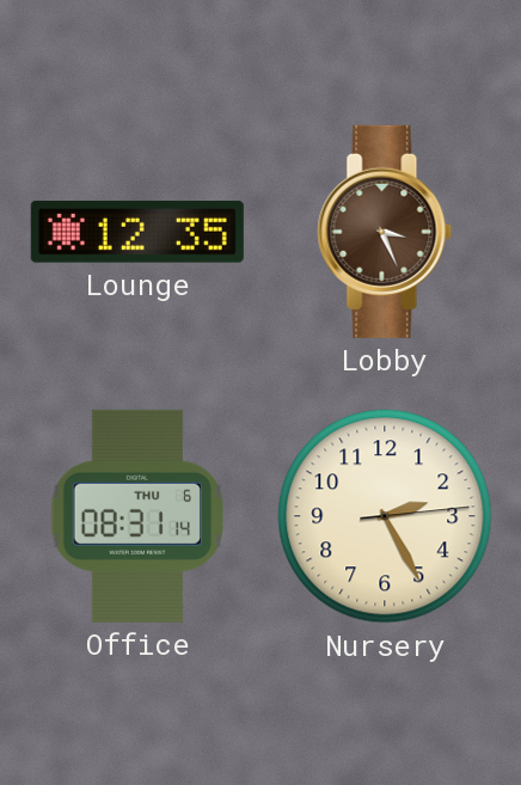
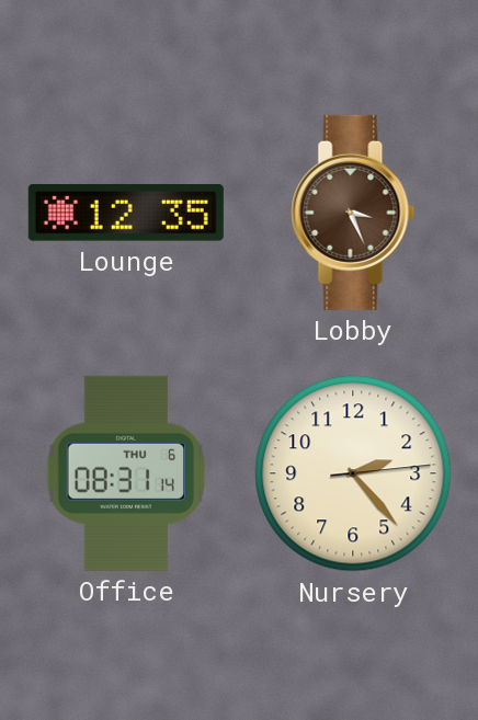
Nursery: 2:25 -> 2:23
